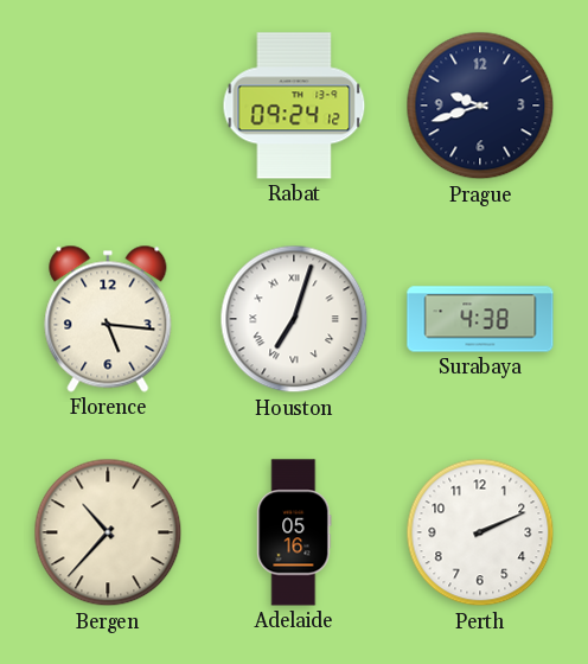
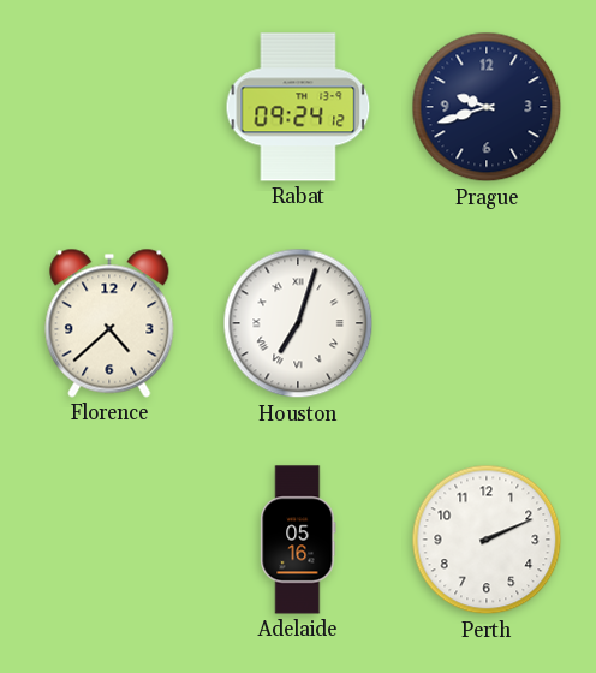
Florence: 5:16 -> 4:38
Surabaya: 4:38 -> none
Bergen: 10:37 -> none
